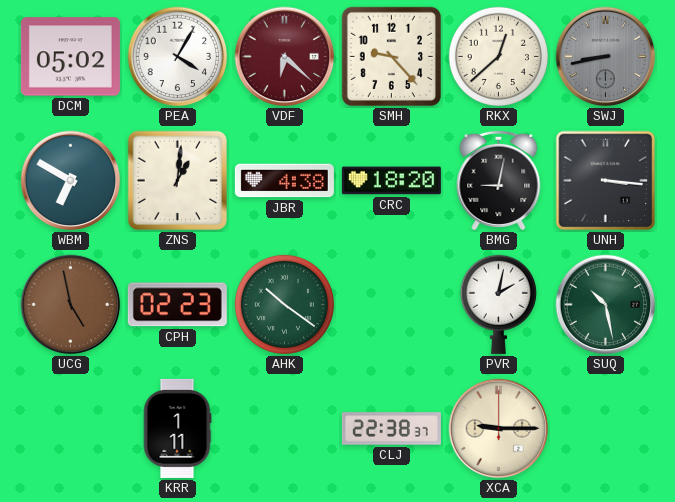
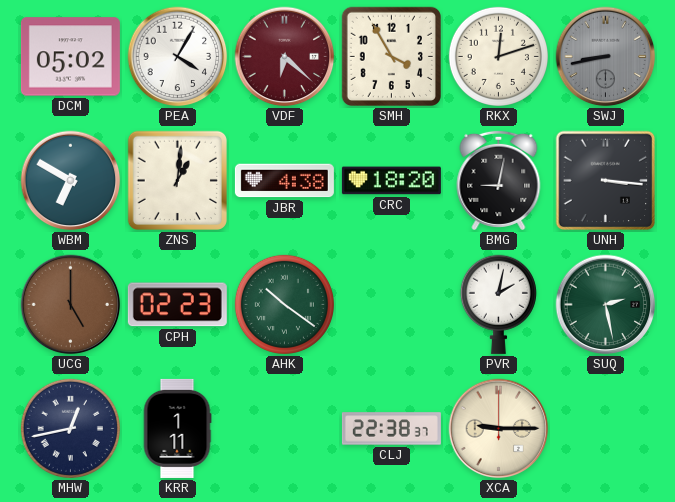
SMH: 9:23 -> 3:55
RKX: 12:38 -> 12:12
UCG: 4:58 -> 5:00
SUQ: 10:28 -> 2:28
MHW: none -> 12:43
